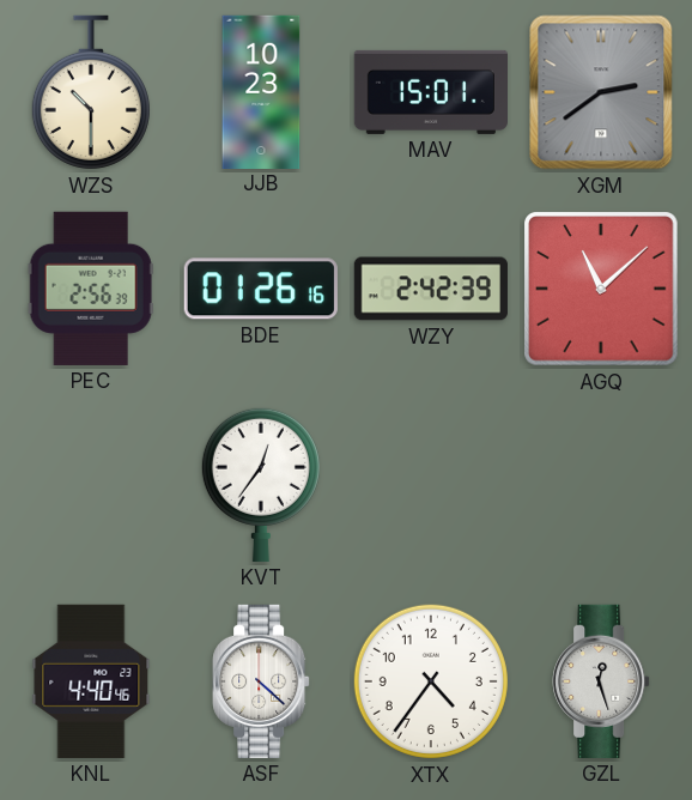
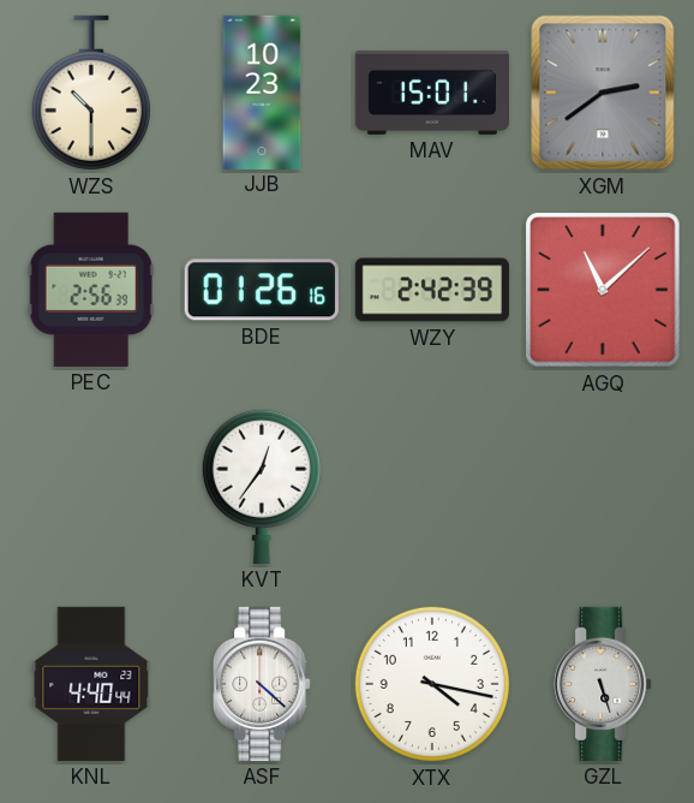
KNL: 4:40:46 -> 4:40:44
XTX: 4:36 -> 4:17
GZL: 12:27 -> 5:27
